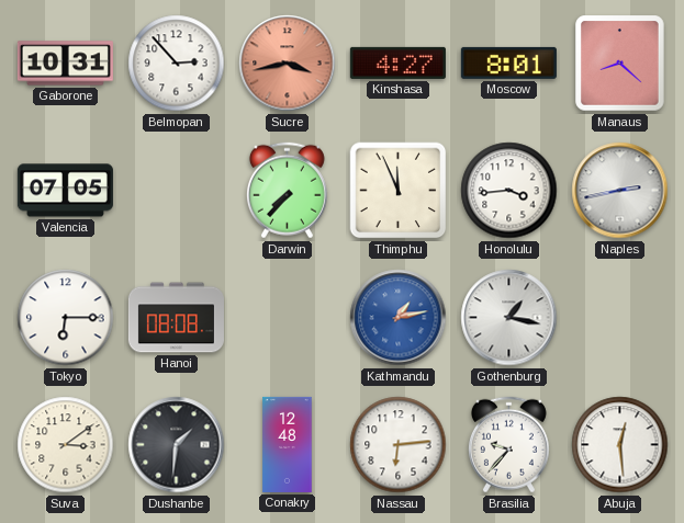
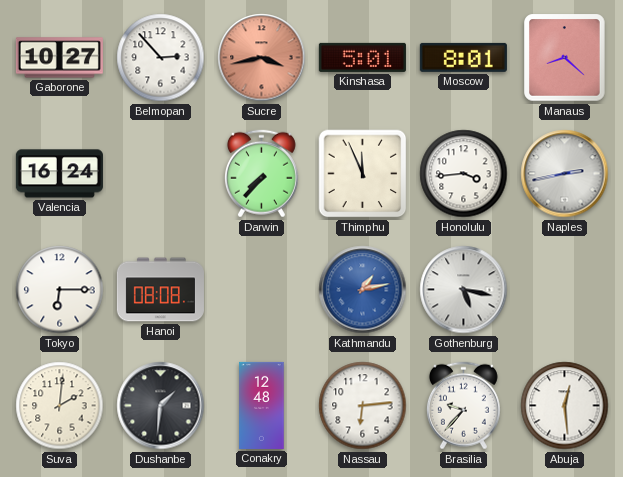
Gaborone: 10:31 -> 10:27
Kinshasa: 4:27 -> 5:01
Valencia: 07:05 -> 16:24
Gothenburg: 1:17 -> 5:17
Suva: 3:09 -> 2:01
